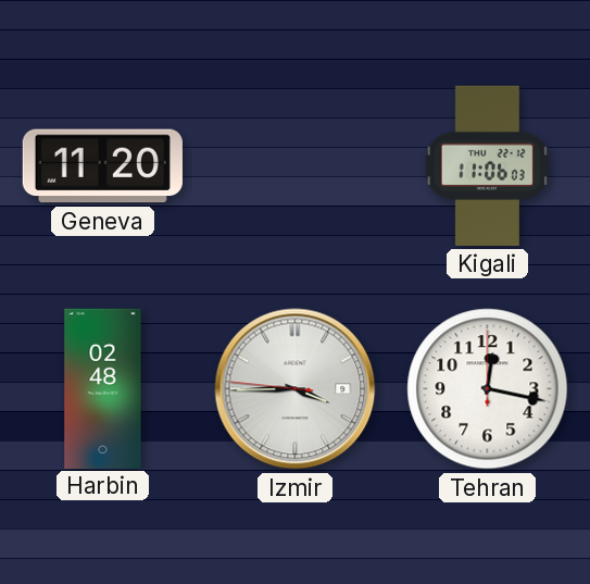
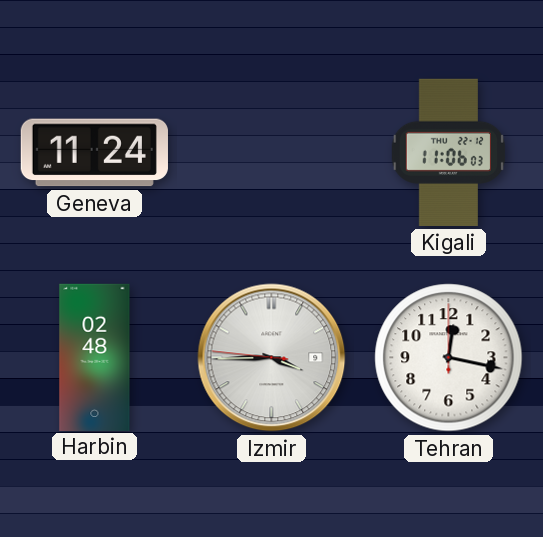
Geneva: 11:20 -> 11:24
